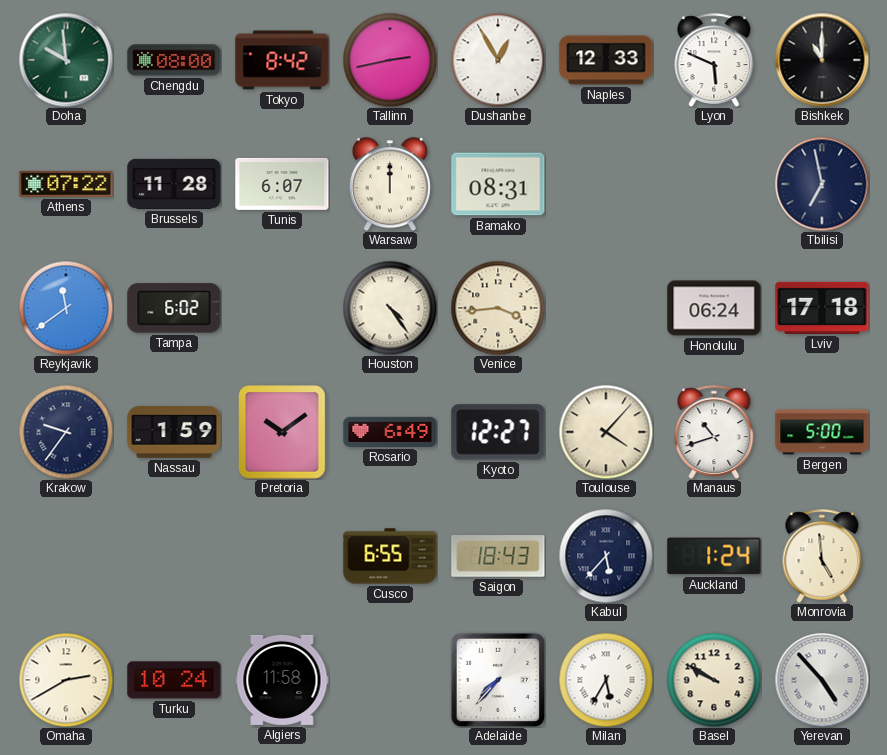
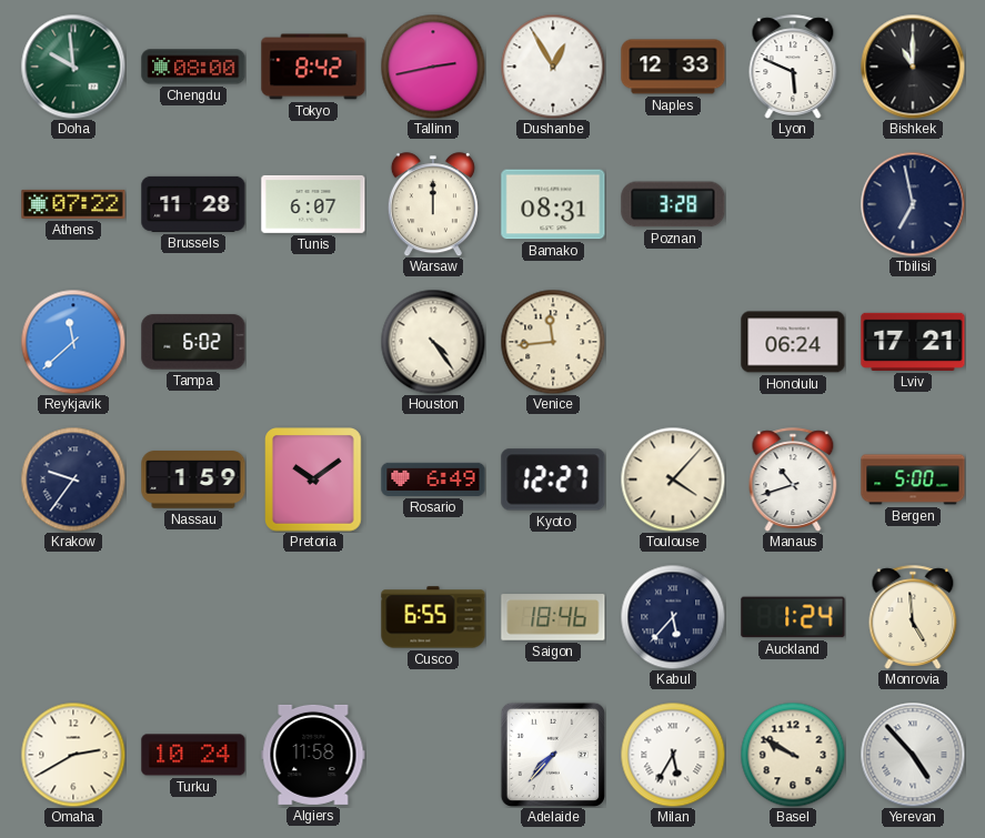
Poznan: none -> 3:28
Reykjavik: 11:39 -> 11:38
Venice: 3:44 -> 11:44
Lviv: 17:18 -> 17:21
Saigon: 18:43 -> 18:46
